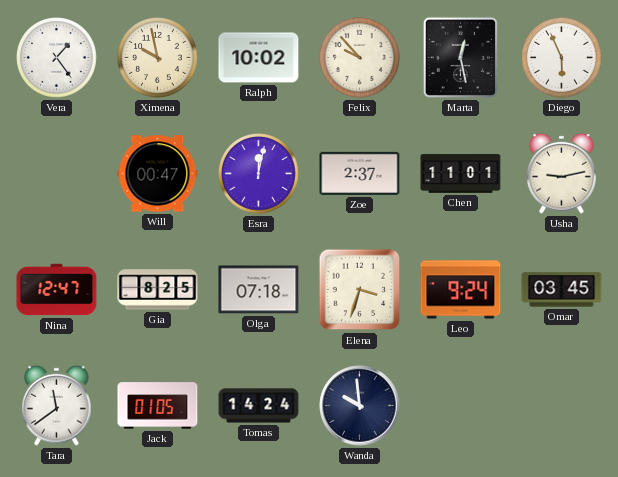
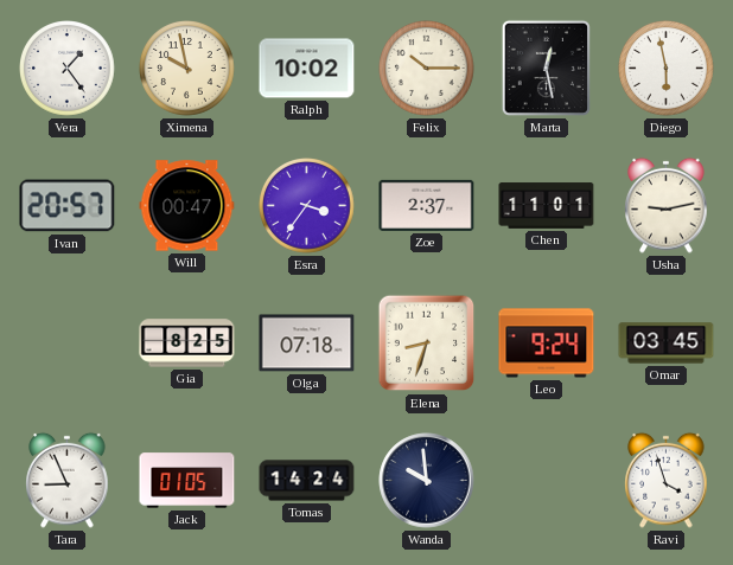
Felix: 9:53 -> 10:15
Diego: 5:56 -> 5:58
Ivan: none -> 20:57
Esra: 12:02 -> 3:36
Nina: 12:47 -> none
Elena: 3:33 -> 8:33
Tara: 11:39 -> 8:56
Ravi: none -> 3:57
